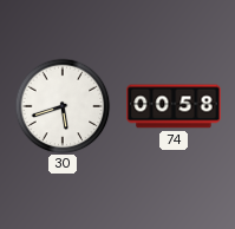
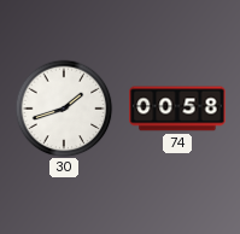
30: 5:42 -> 1:42
